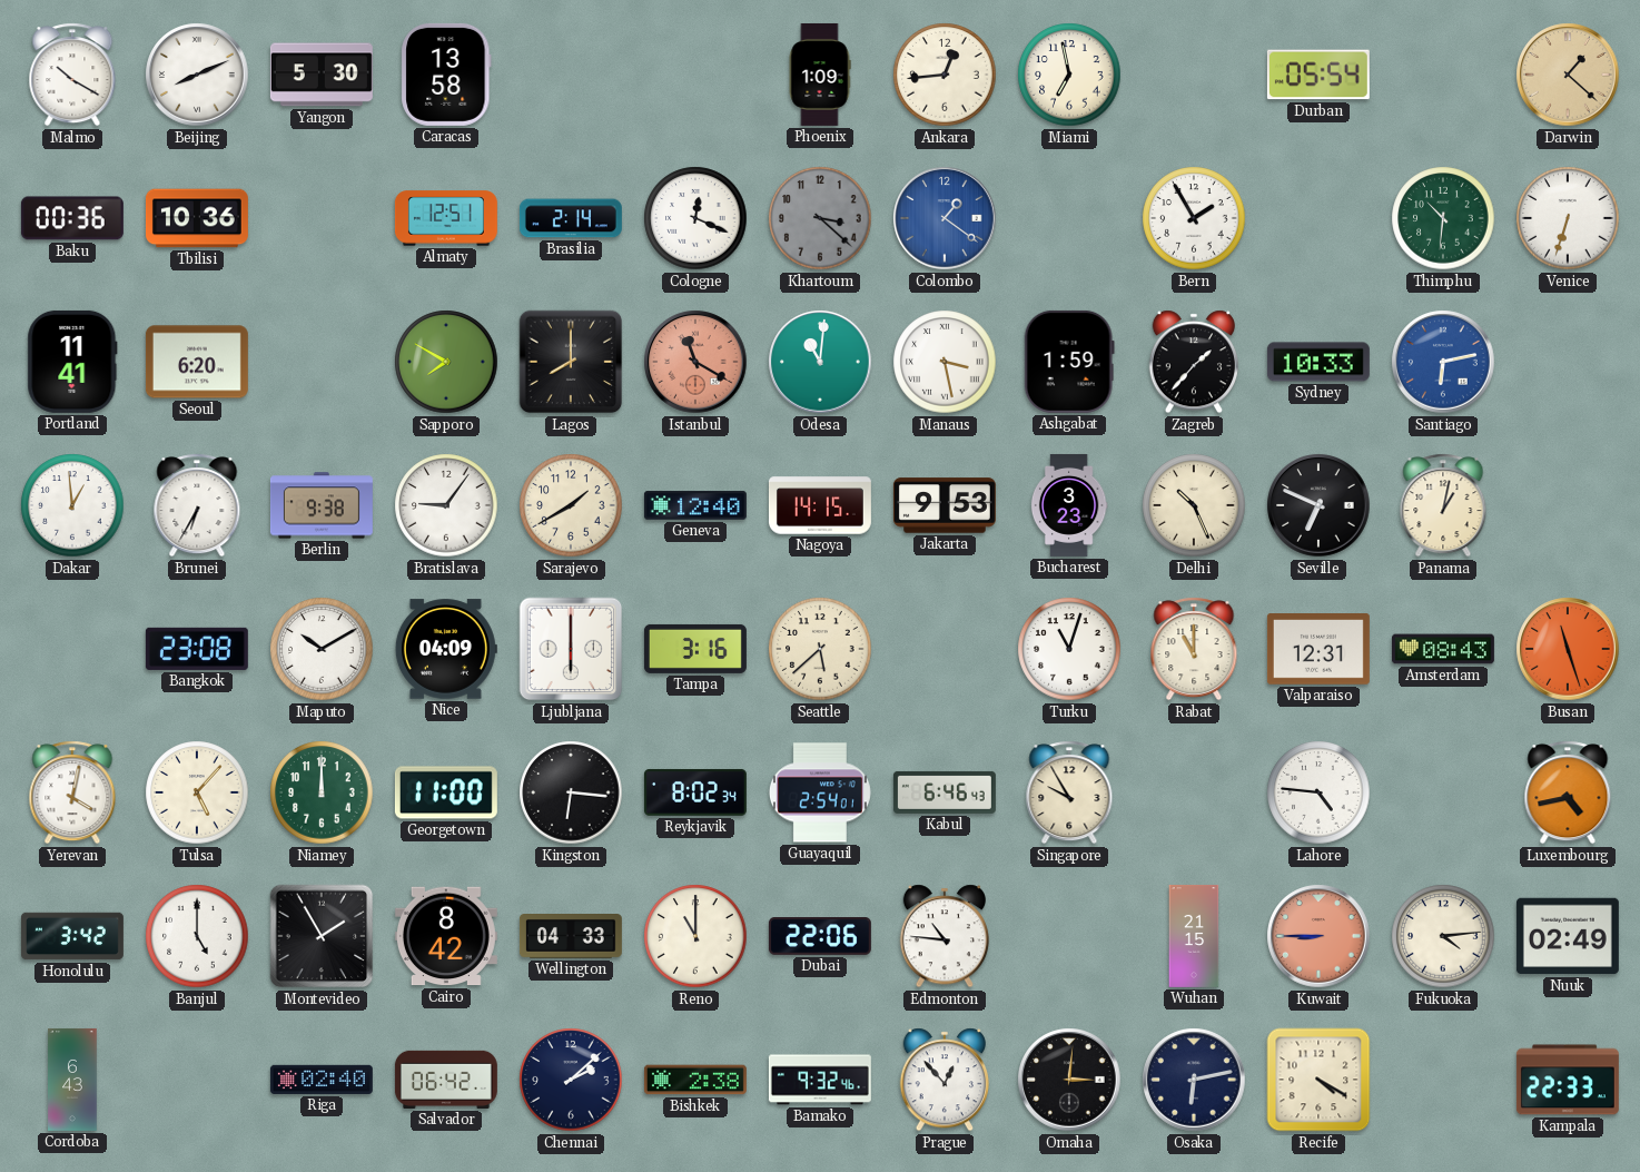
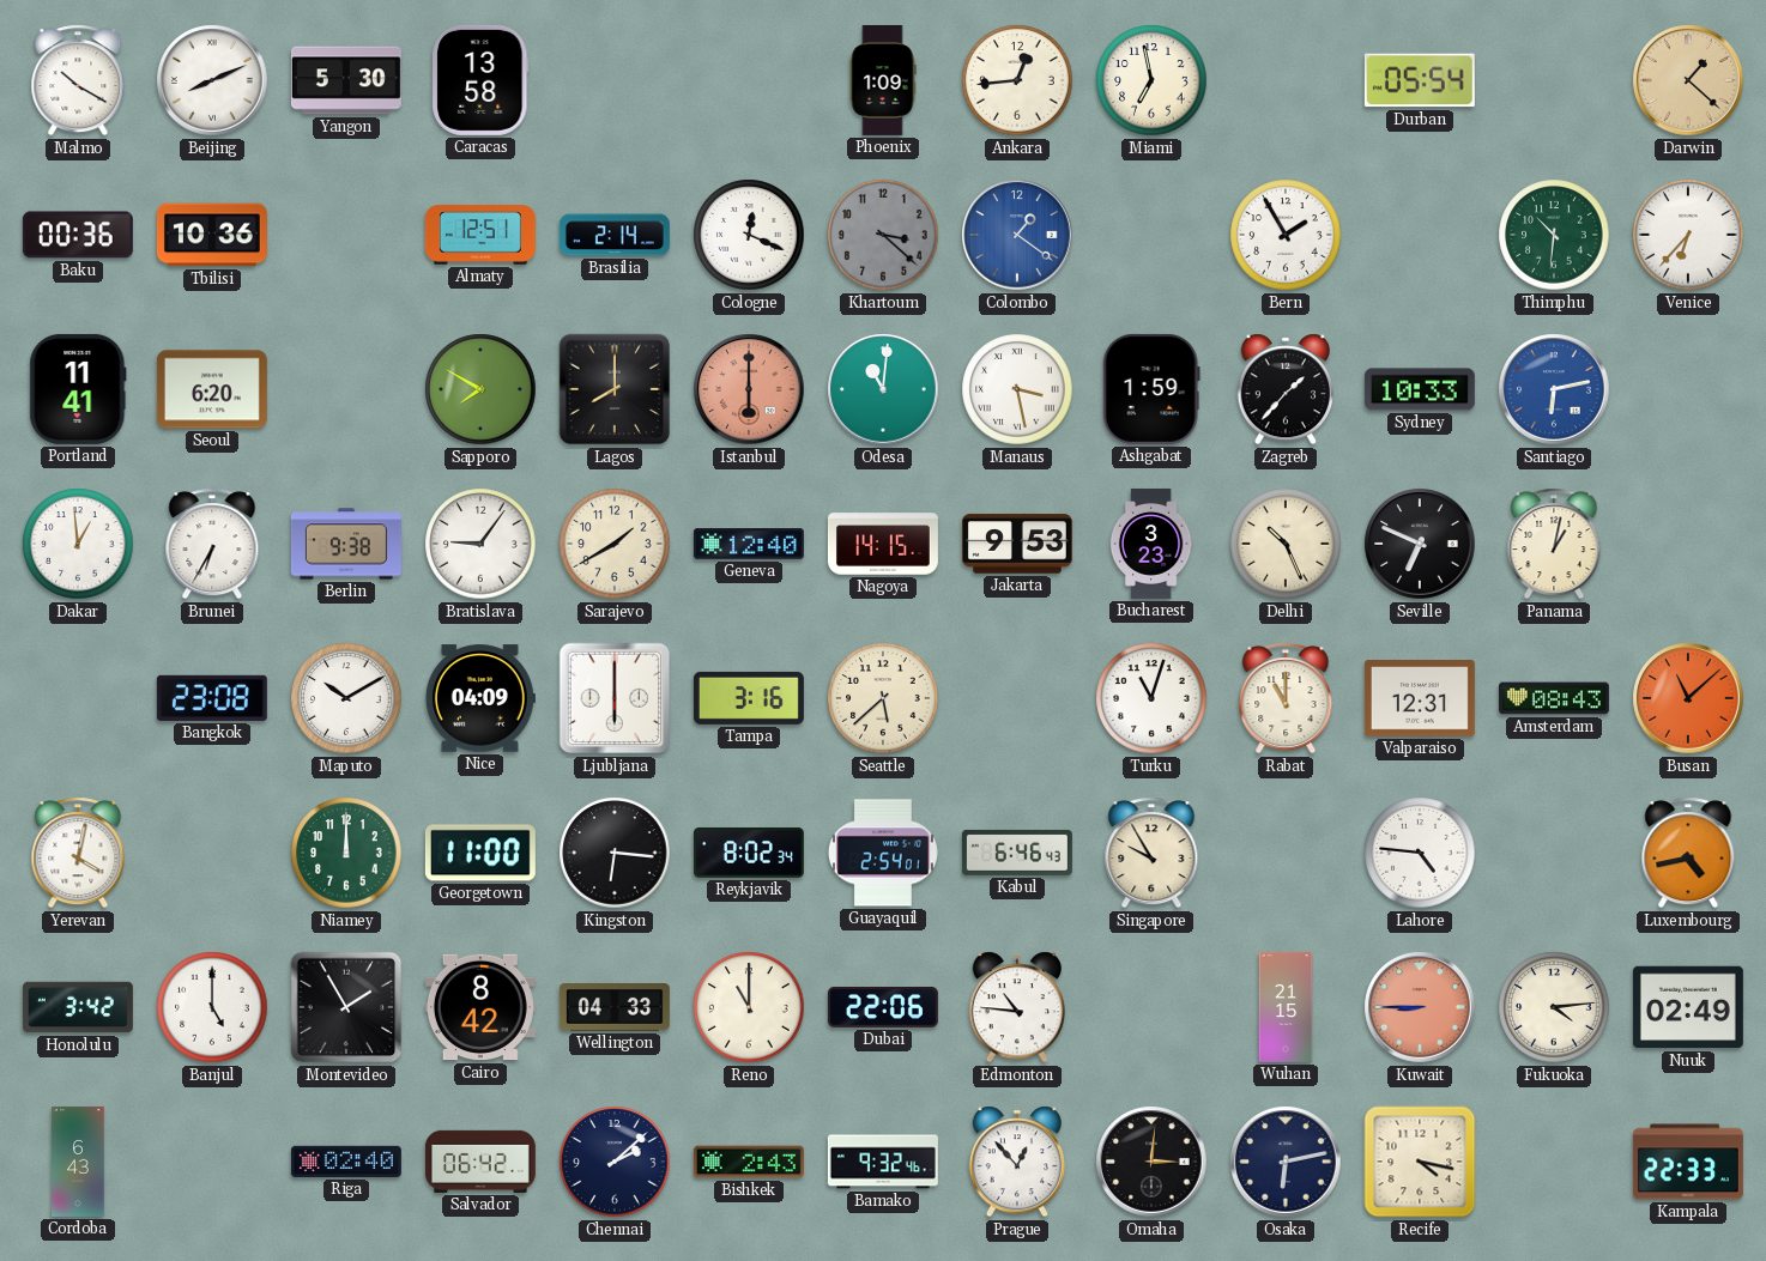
Venice: 6:33 -> 6:37
Istanbul: 11:20 -> 6:00
Busan: 11:27 -> 11:08
Tulsa: 5:07 -> none
Bishkek: 2:38 -> 2:43
Recife: 4:20 -> 4:17
